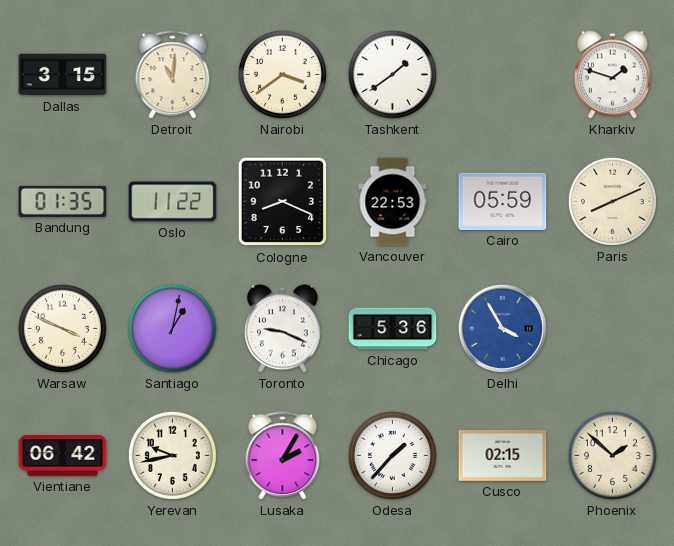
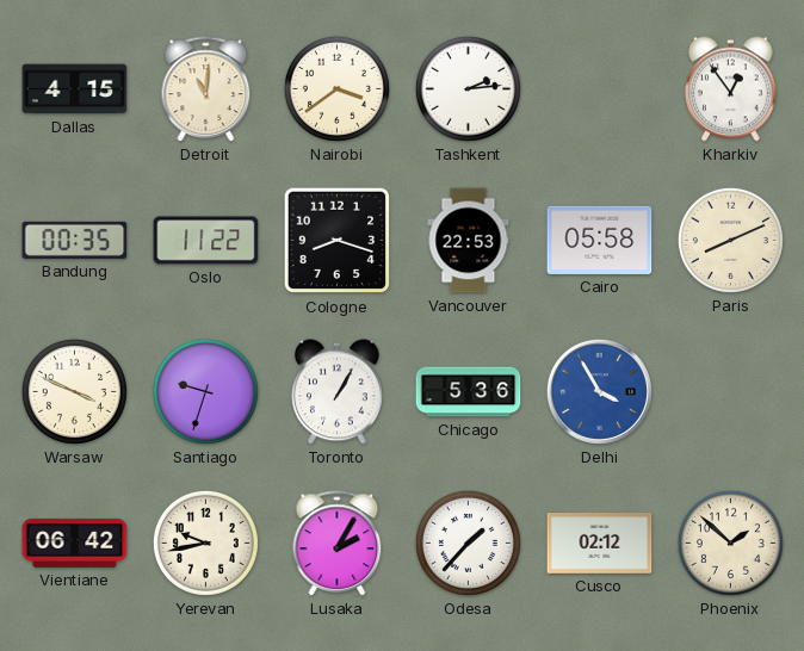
Dallas: 3:15 -> 4:15
Tashkent: 1:39 -> 2:14
Kharkiv: 1:48 -> 12:54
Bandung: 01:35 -> 00:35
Cologne: 8:19 -> 8:18
Cairo: 05:59 -> 05:58
Santiago: 1:02 -> 9:33
Toronto: 9:19 -> 1:05
Cusco: 02:15 -> 02:12
